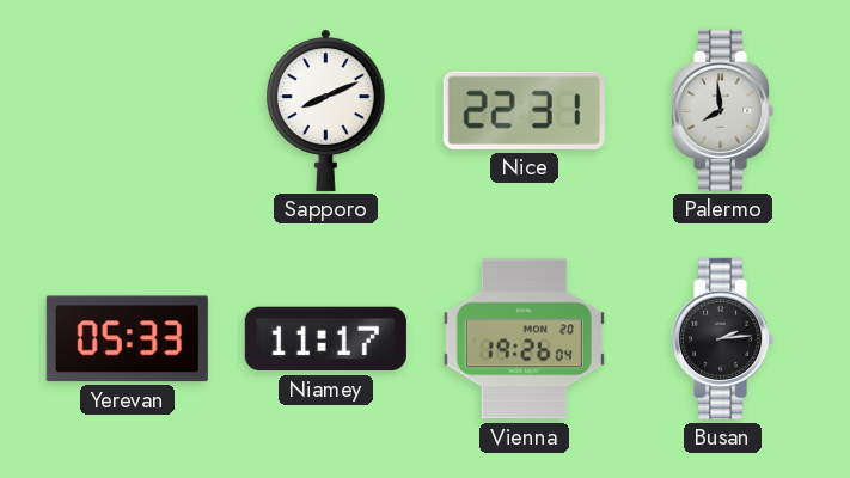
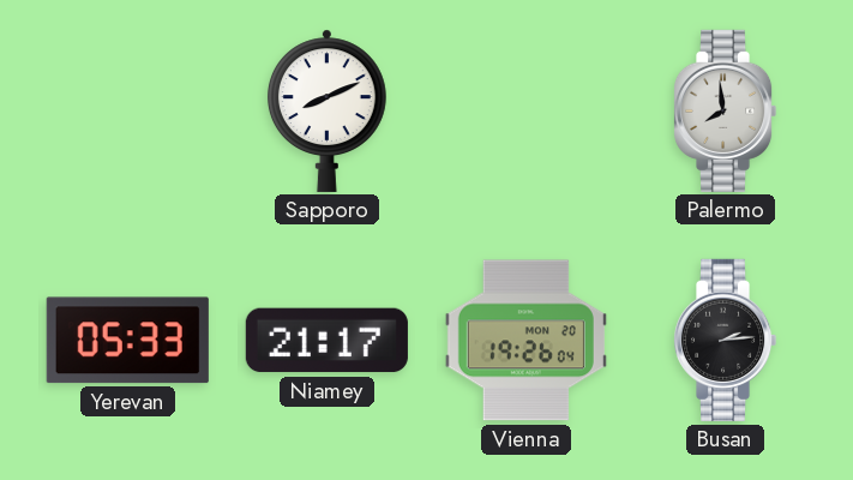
Nice: 22:31 -> none
Niamey: 11:17 -> 21:17
